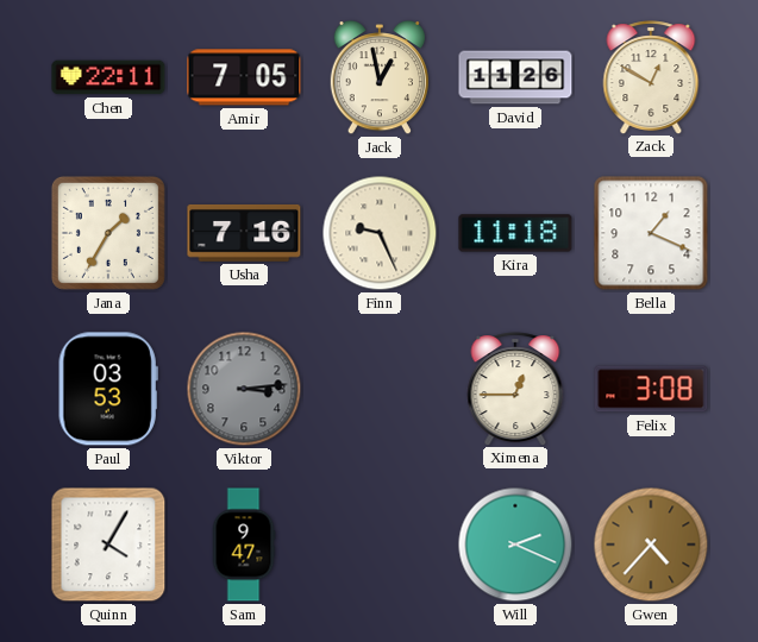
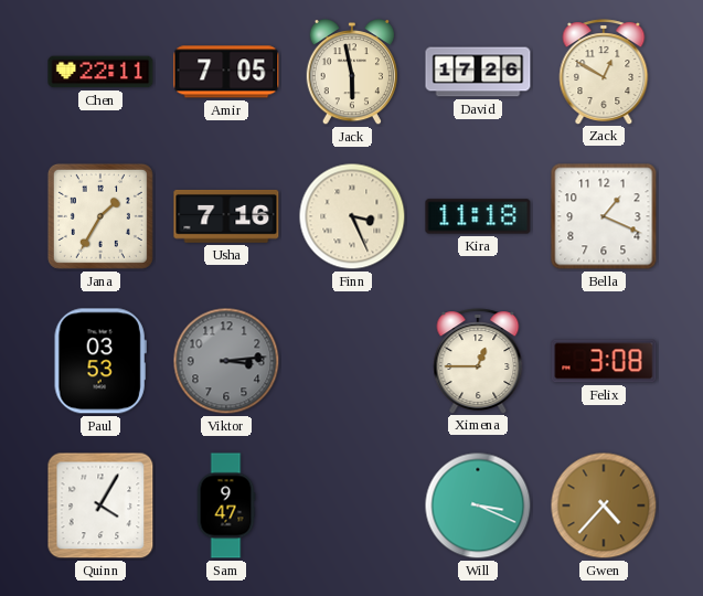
Jack: 12:58 -> 5:58
David: 11:26 -> 17:26
Finn: 9:26 -> 3:26
Will: 2:19 -> 3:19
